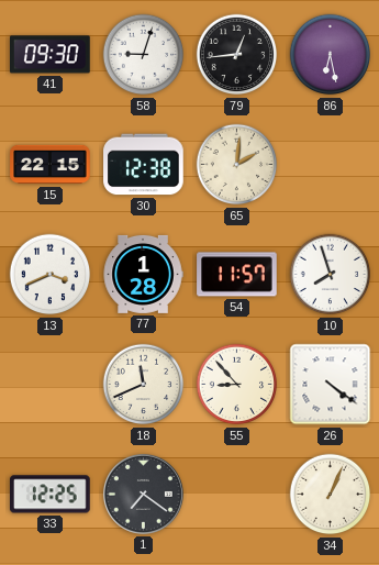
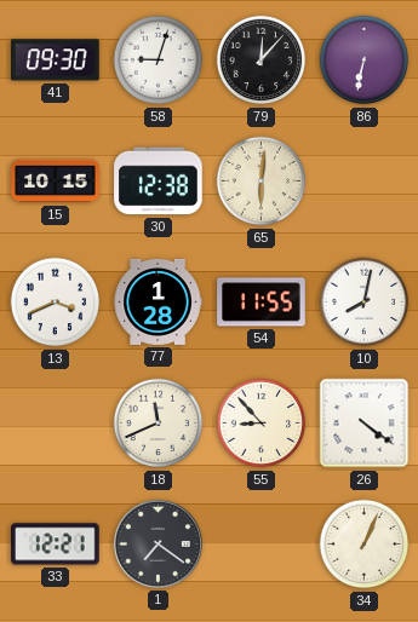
79: 12:44 -> 12:07
86: 6:28 -> 6:32
15: 22:15 -> 10:15
65: 2:01 -> 6:01
54: 11:57 -> 11:55
10: 7:57 -> 8:02
33: 12:25 -> 12:21
